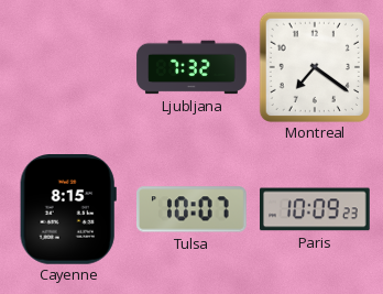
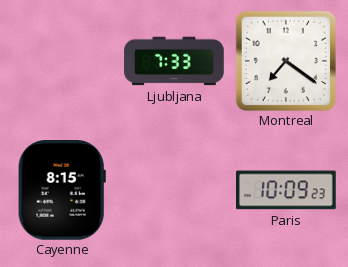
Ljubljana: 7:32 -> 7:33
Tulsa: 10:07 -> none
